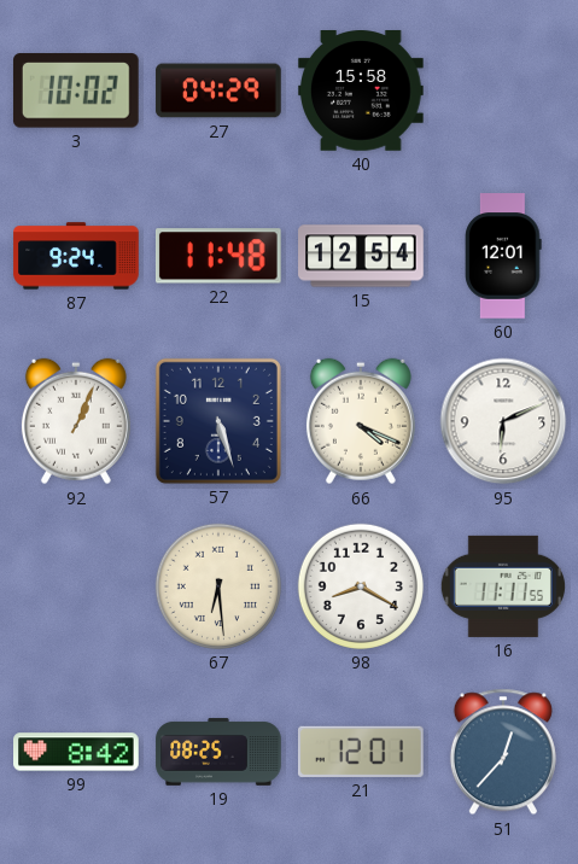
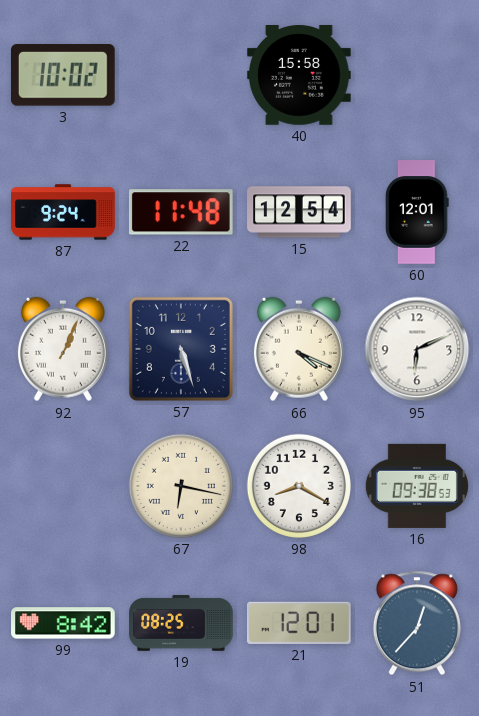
27: 04:29 -> none
67: 6:29 -> 6:17
16: 11:11 -> 09:38
